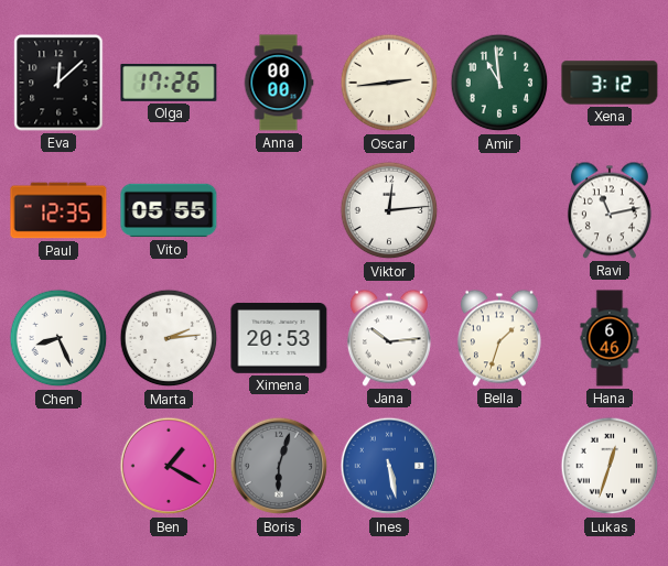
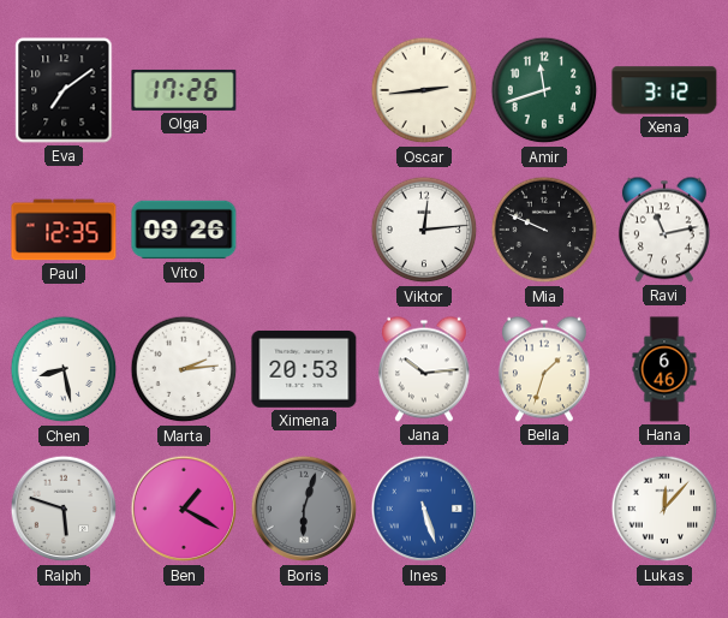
Eva: 12:08 -> 7:09
Anna: 00:00 -> none
Amir: 10:59 -> 11:42
Vito: 05:55 -> 09:26
Mia: none -> 9:49
Chen: 8:26 -> 8:28
Ralph: none -> 5:48
Ines: 5:28 -> 5:27
Lukas: 12:33 -> 12:07
